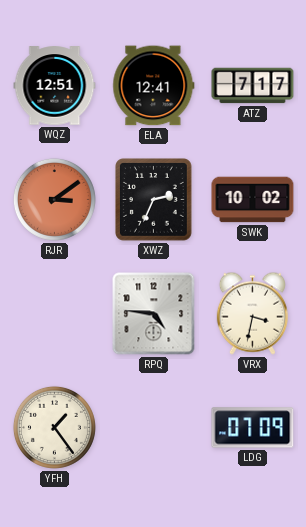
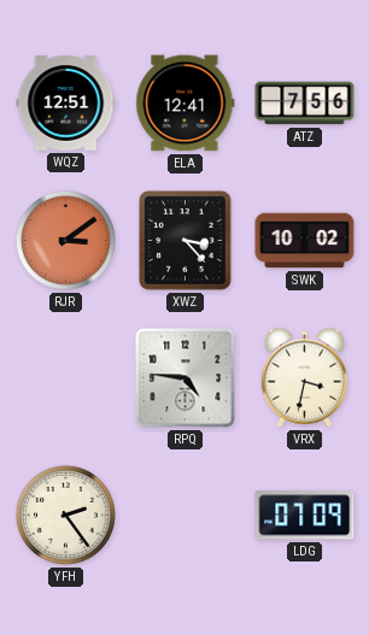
ATZ: 7:17 -> 7:56
XWZ: 2:34 -> 3:23
YFH: 1:24 -> 2:24
